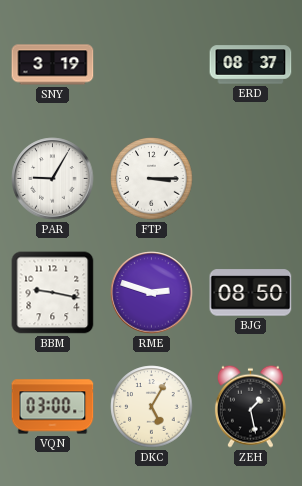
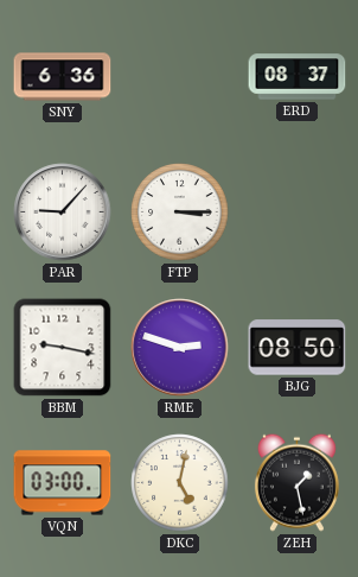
SNY: 3:19 -> 6:36
PAR: 9:05 -> 9:07
DKC: 5:05 -> 5:02
